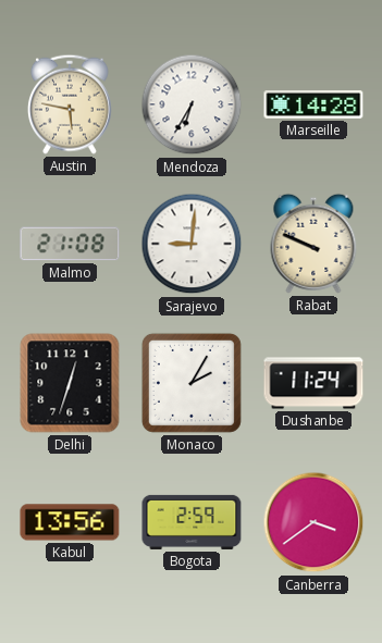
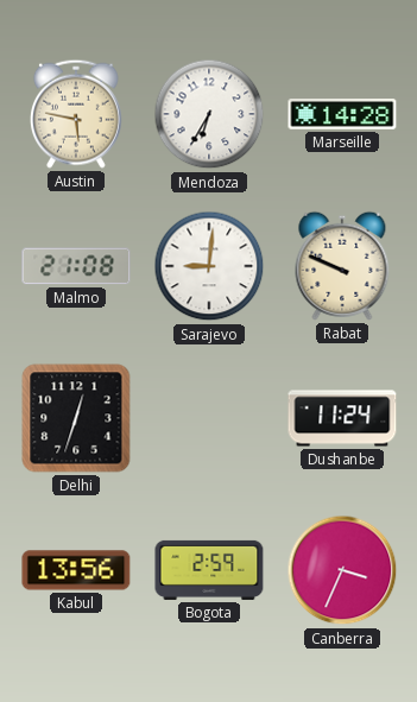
Monaco: 2:05 -> none
Canberra: 3:39 -> 3:34
